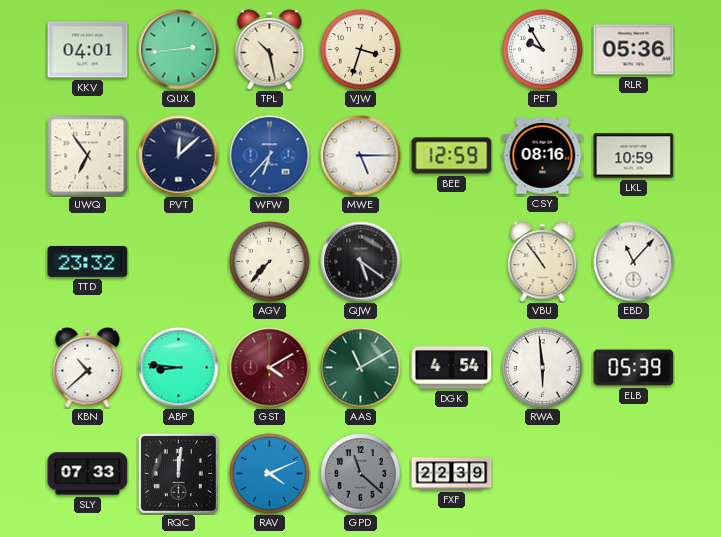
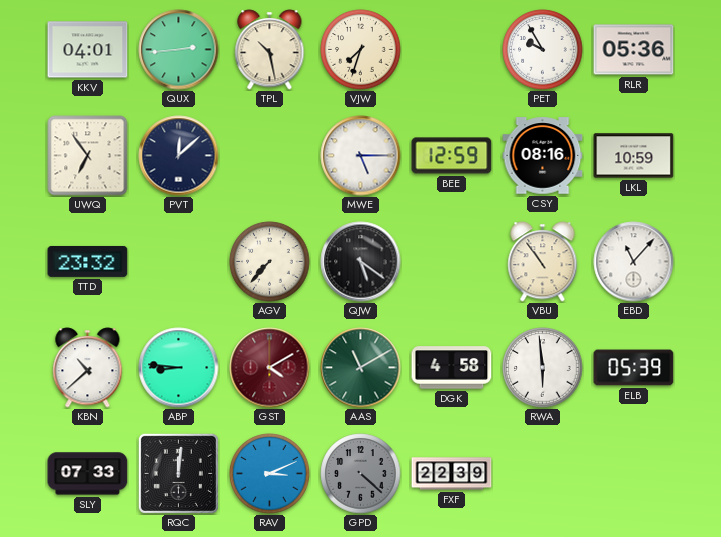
VJW: 3:33 -> 7:33
WFW: 6:37 -> none
DGK: 4:54 -> 4:58
RAV: 4:11 -> 3:11
GPD: 11:22 -> 4:22
